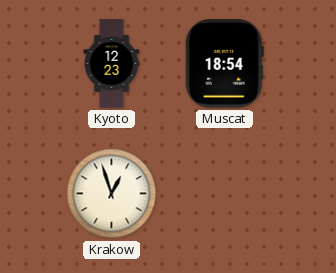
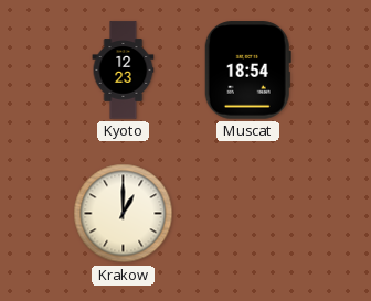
Krakow: 12:57 -> 1:00
